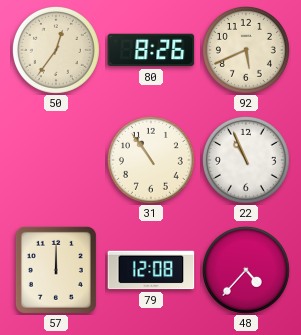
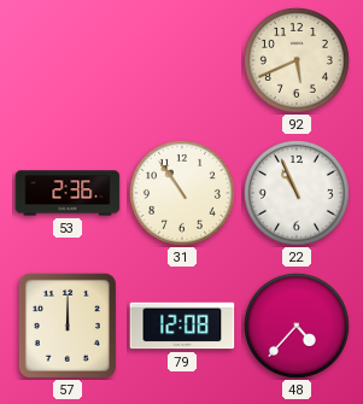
50: 12:36 -> none
80: 8:26 -> none
53: none -> 2:36
